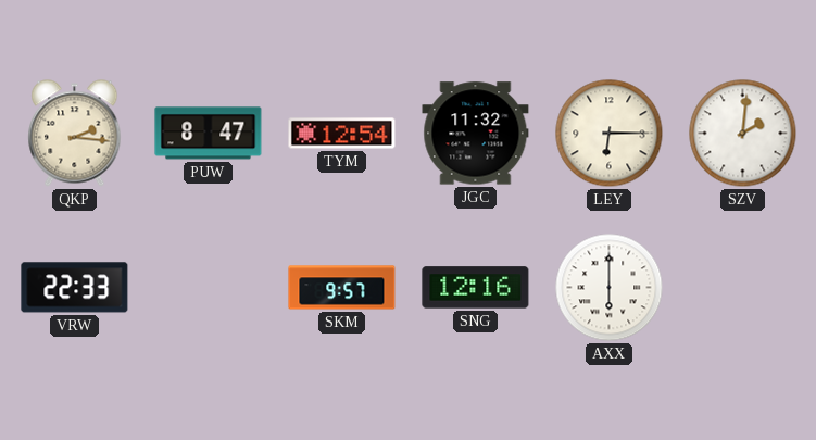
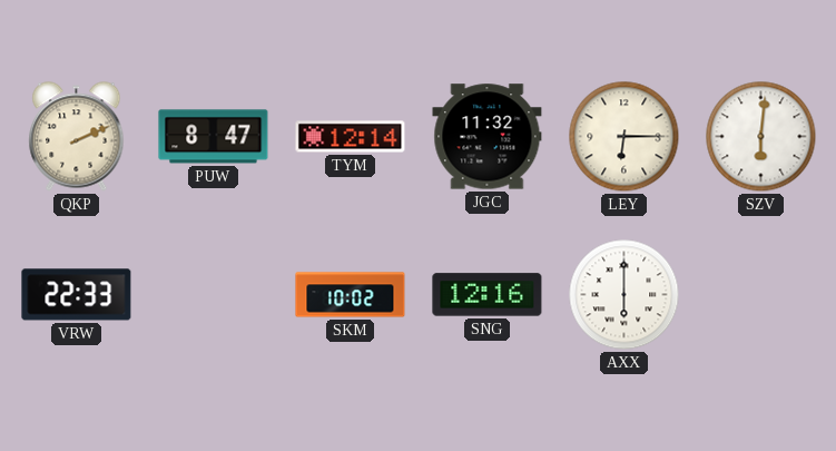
QKP: 2:16 -> 2:11
TYM: 12:54 -> 12:14
SZV: 2:01 -> 6:01
SKM: 9:57 -> 10:02
